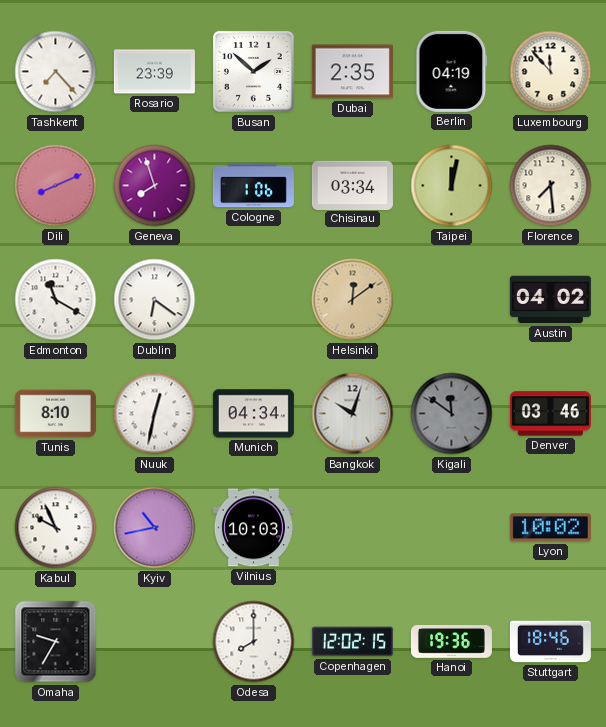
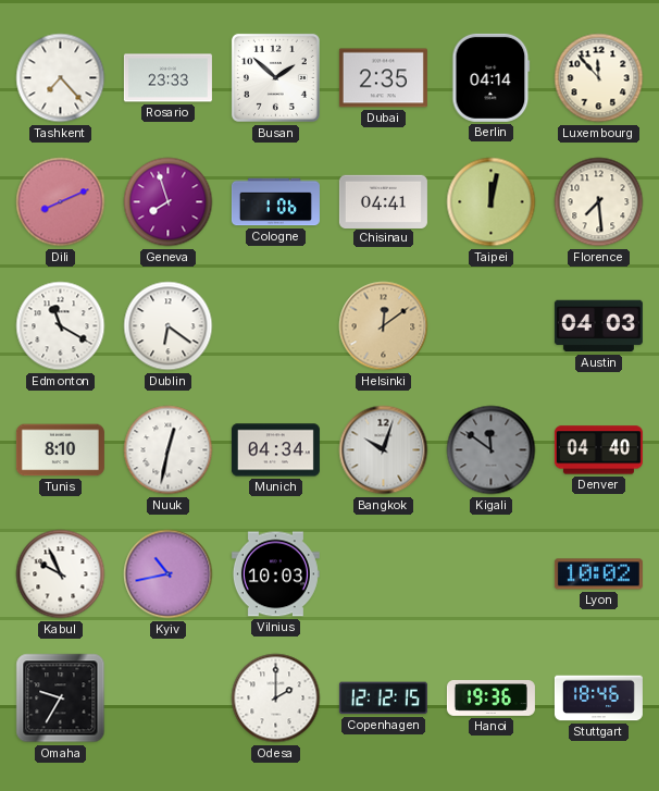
Rosario: 23:39 -> 23:33
Berlin: 04:19 -> 04:14
Chisinau: 03:34 -> 04:41
Austin: 04:02 -> 04:03
Denver: 03:46 -> 04:40
Odesa: 8:00 -> 2:00
Copenhagen: 12:02 -> 12:12
